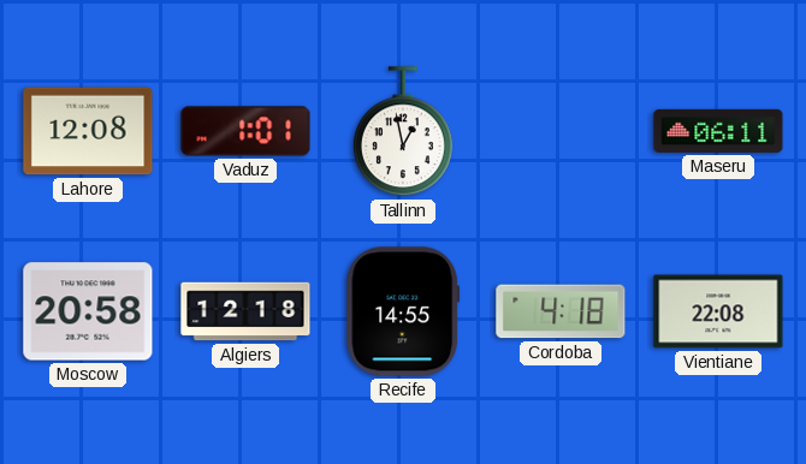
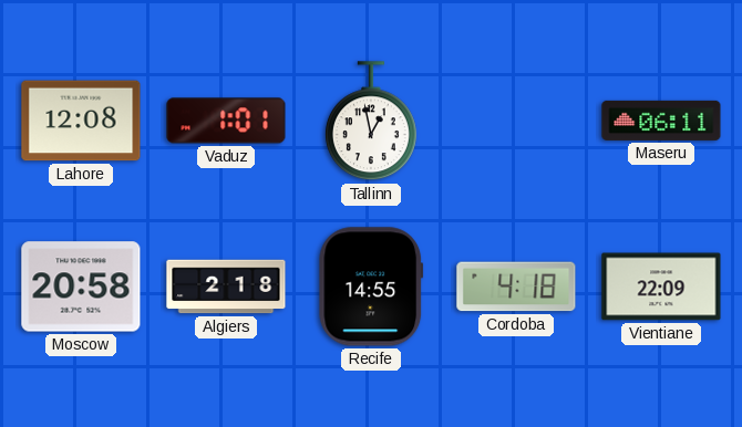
Algiers: 12:18 -> 2:18
Vientiane: 22:08 -> 22:09
